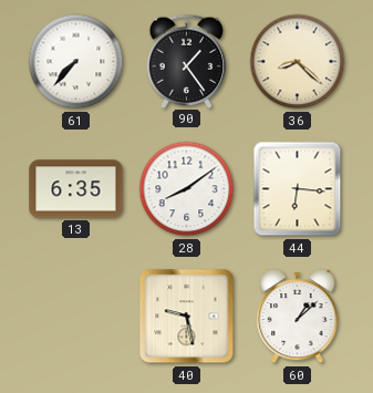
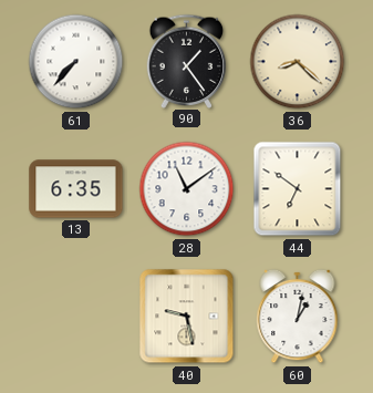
28: 8:09 -> 11:09
44: 6:16 -> 6:51
60: 1:08 -> 1:02
